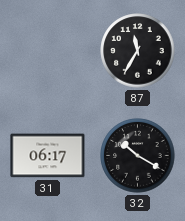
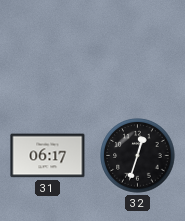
87: 11:35 -> none
32: 10:20 -> 12:33
